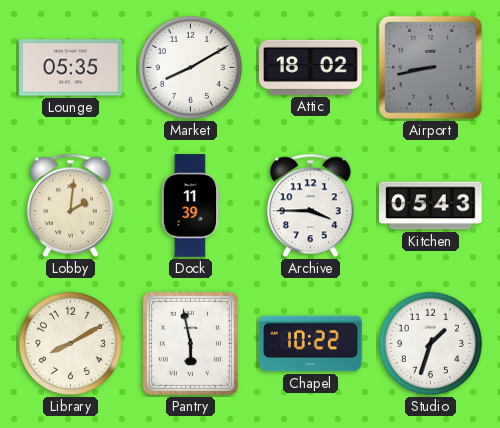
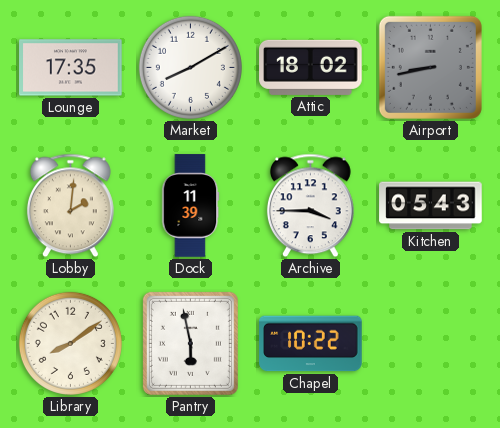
Lounge: 05:35 -> 17:35
Library: 8:10 -> 8:09
Studio: 1:33 -> none
